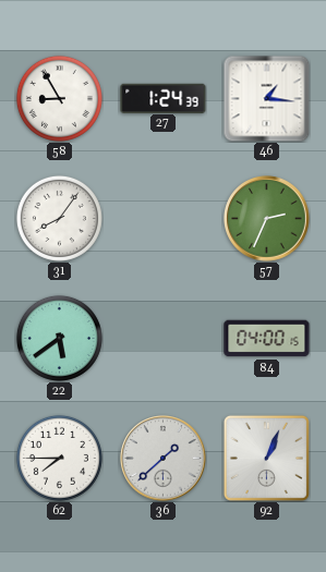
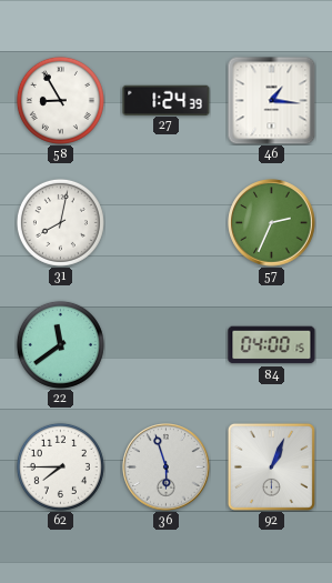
31: 8:06 -> 8:02
22: 5:39 -> 11:39
36: 1:38 -> 5:57
